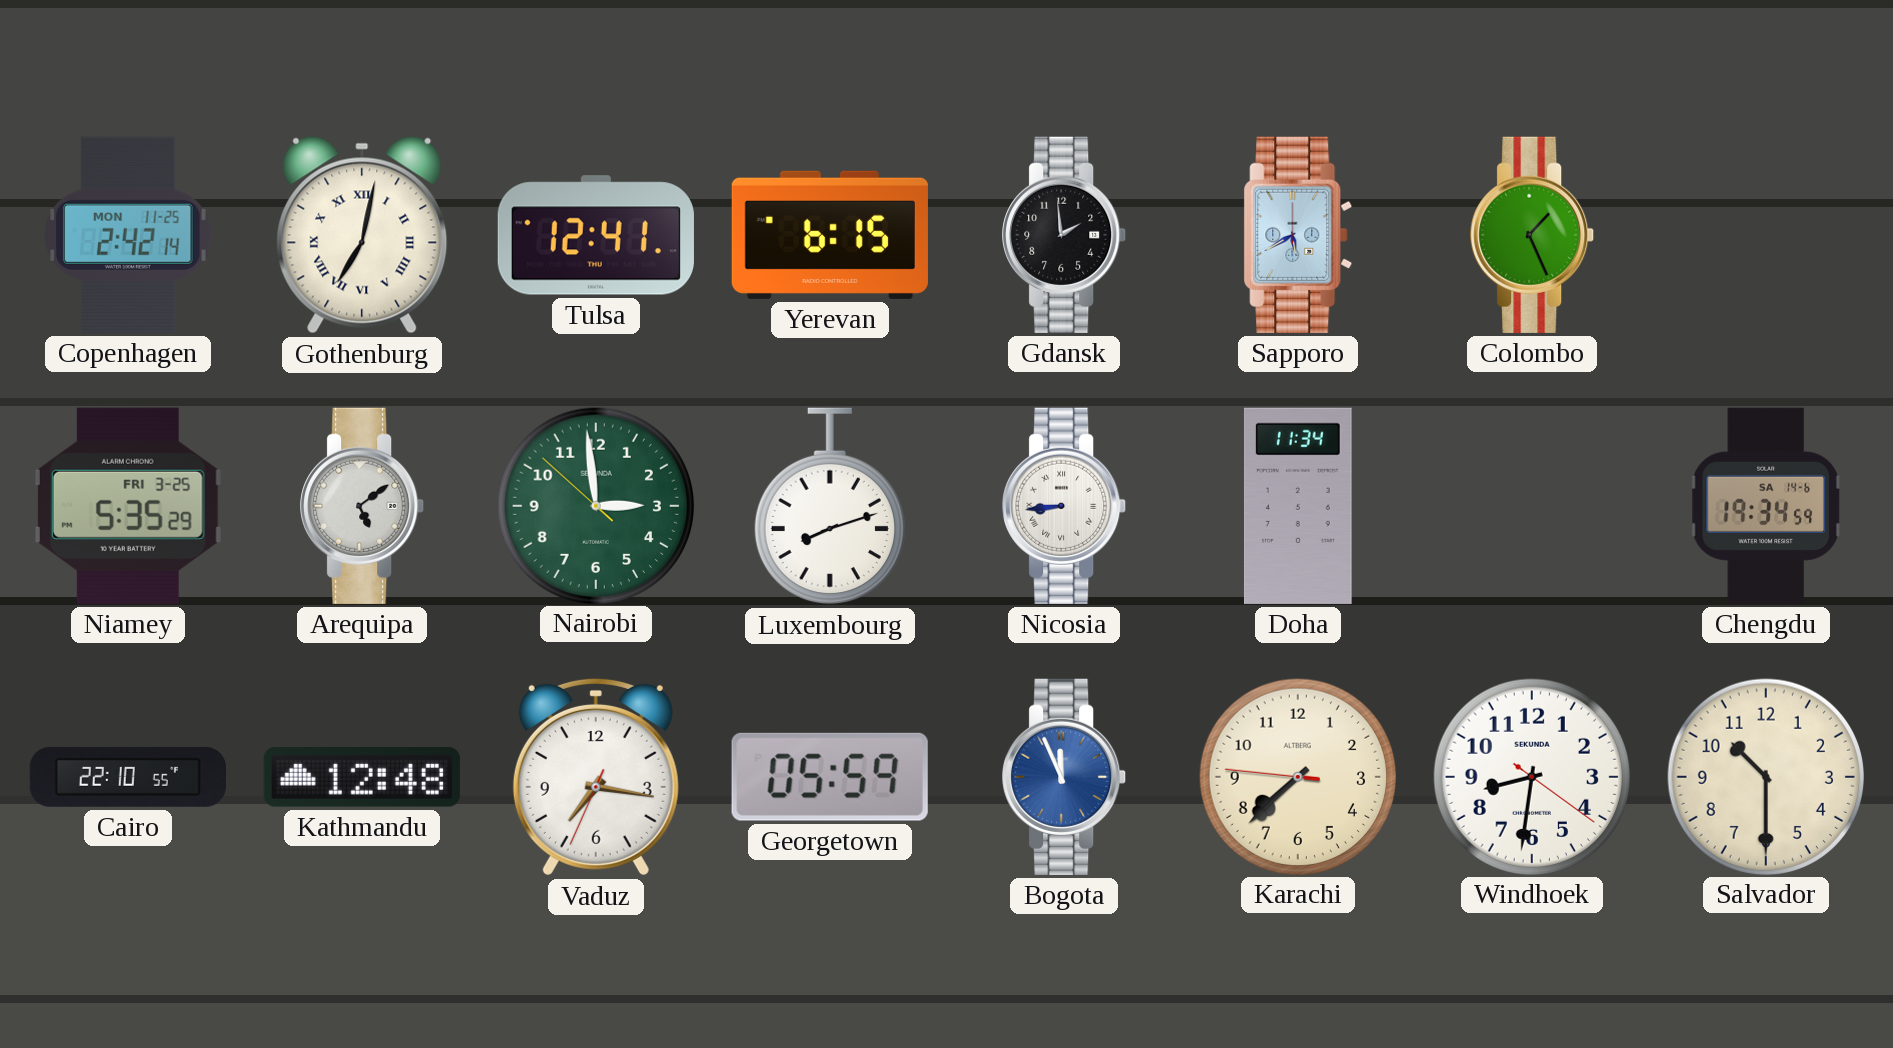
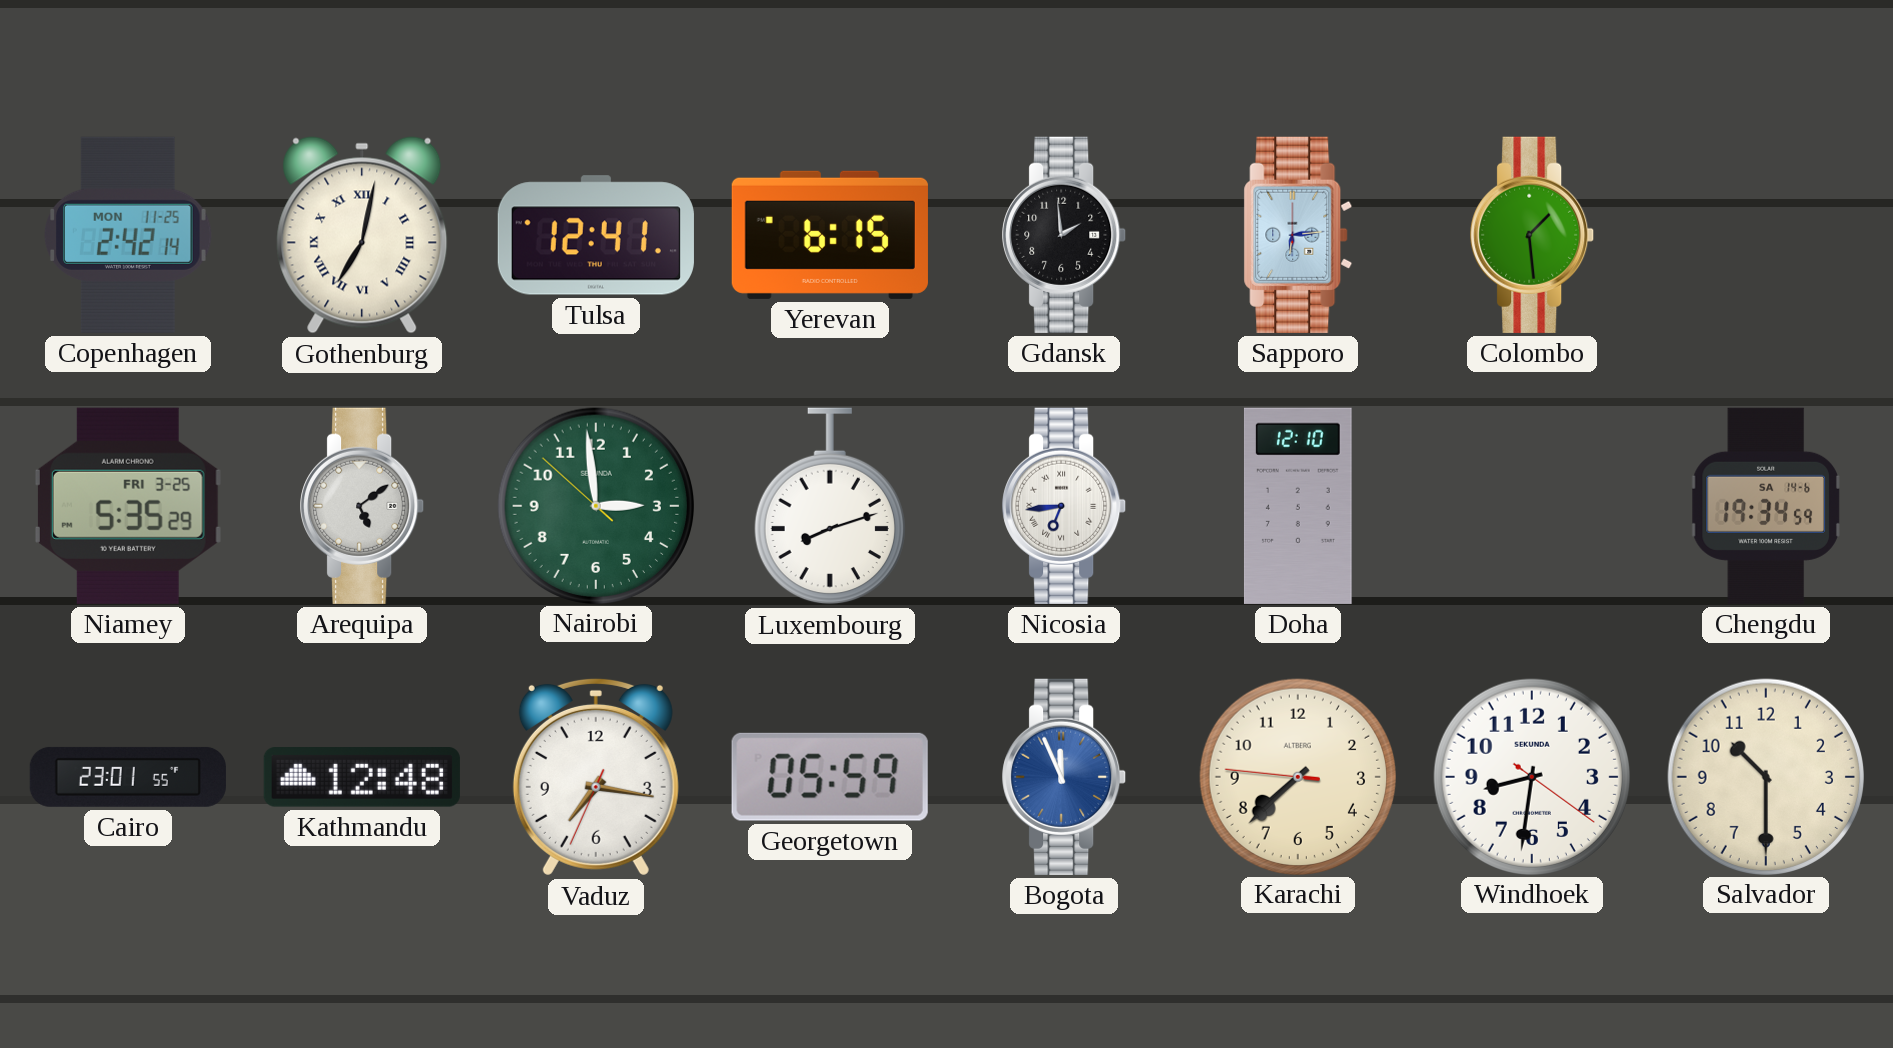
Sapporo: 5:40 -> 6:14
Colombo: 1:26 -> 1:29
Nicosia: 8:44 -> 6:44
Doha: 11:34 -> 12:10
Cairo: 22:10 -> 23:01
